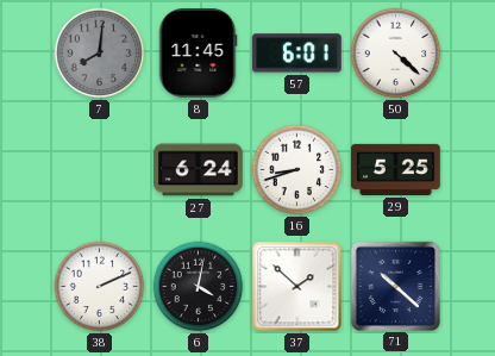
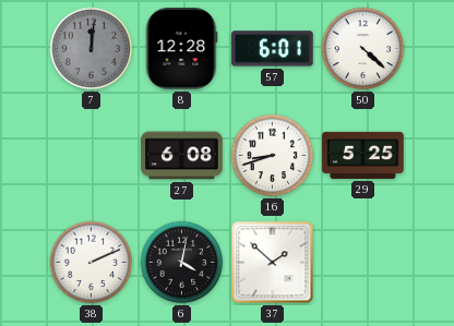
7: 8:01 -> 12:01
8: 11:45 -> 12:28
27: 6:24 -> 6:08
71: 10:22 -> none
